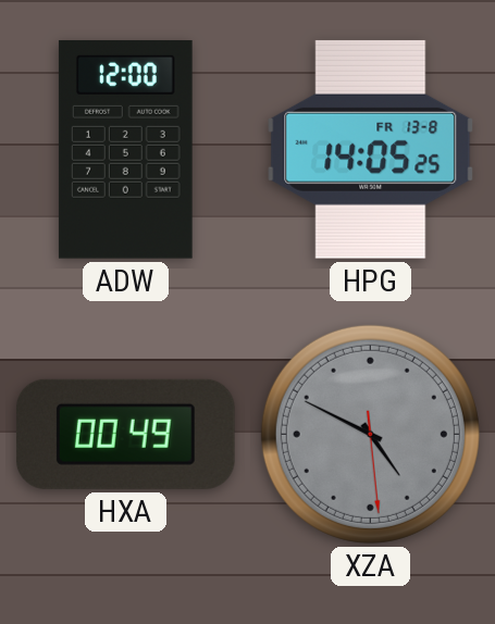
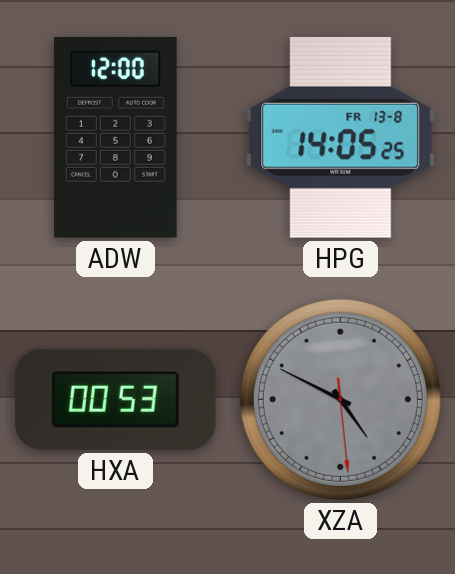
HXA: 00:49 -> 00:53
